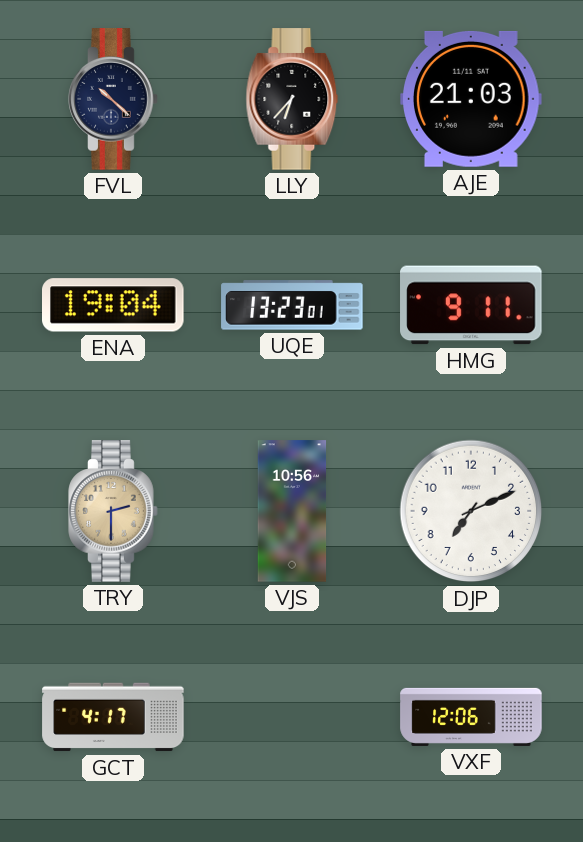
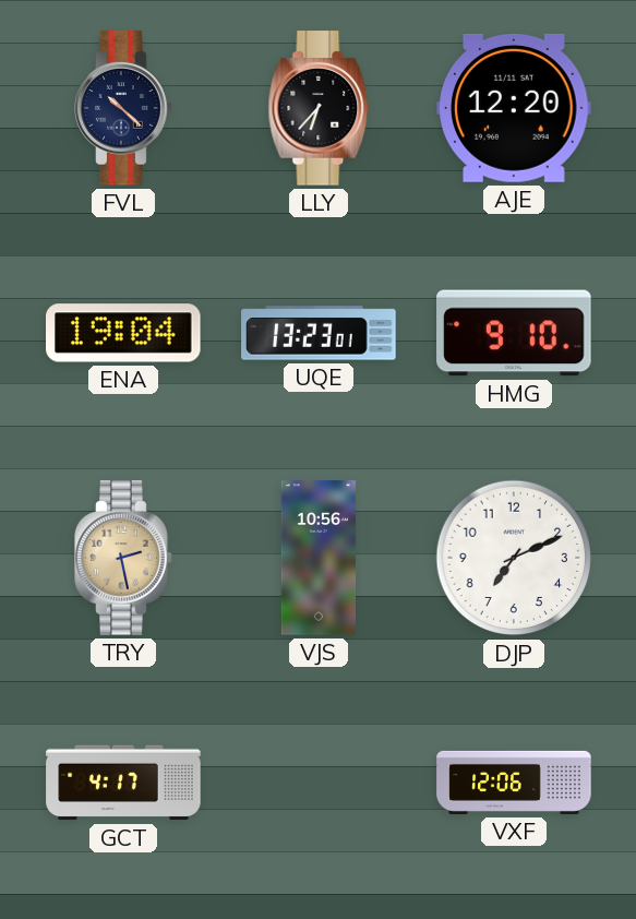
AJE: 21:03 -> 12:20
HMG: 9:11 -> 9:10
TRY: 2:30 -> 2:28
